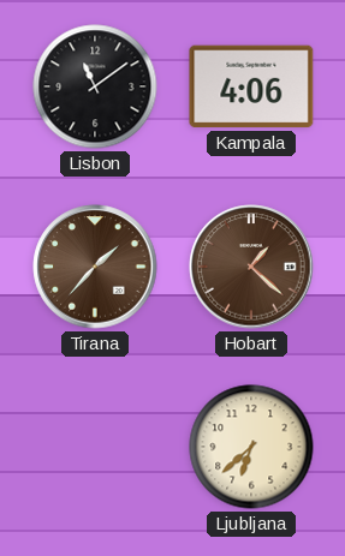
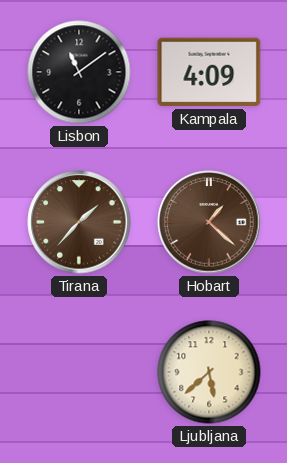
Kampala: 4:06 -> 4:09
Ljubljana: 6:38 -> 5:38
